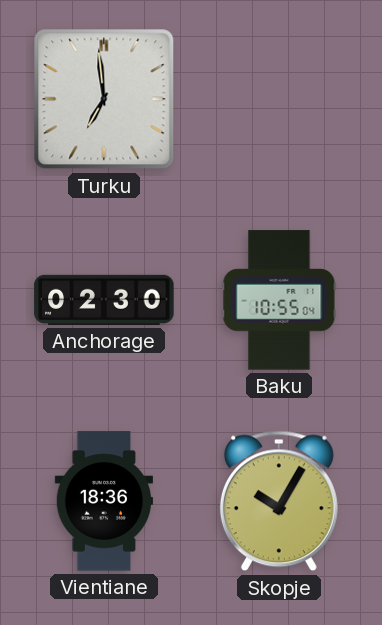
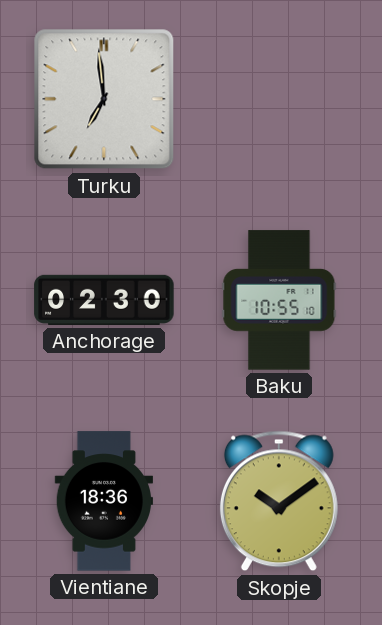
Baku: 10:55:04 -> 10:55:10
Skopje: 10:05 -> 10:09
